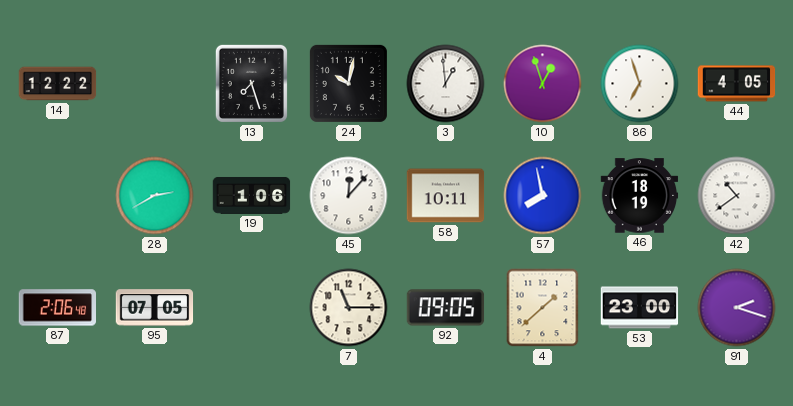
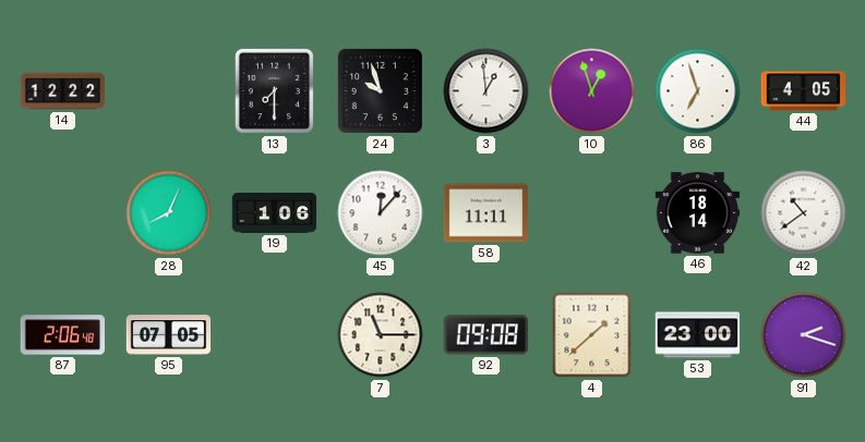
13: 7:27 -> 7:30
24: 10:02 -> 9:57
28: 2:40 -> 8:04
58: 10:11 -> 11:11
57: 7:58 -> none
46: 18:19 -> 18:14
92: 09:05 -> 09:08
